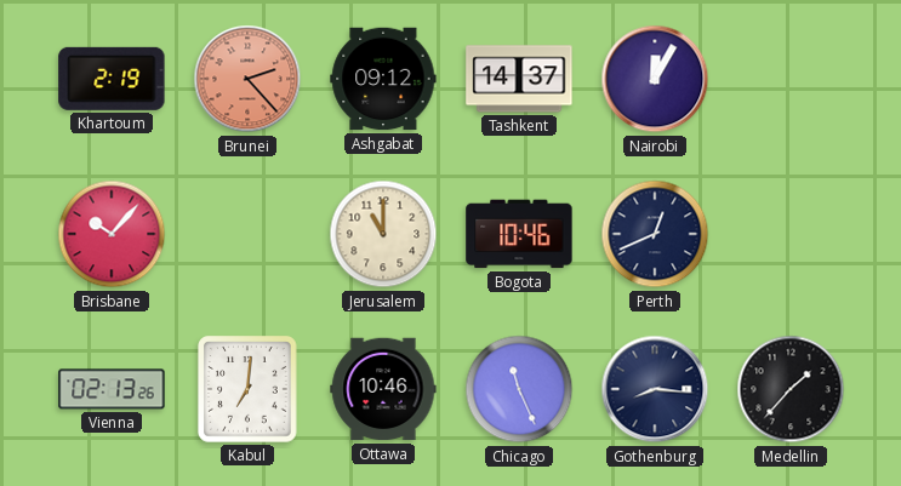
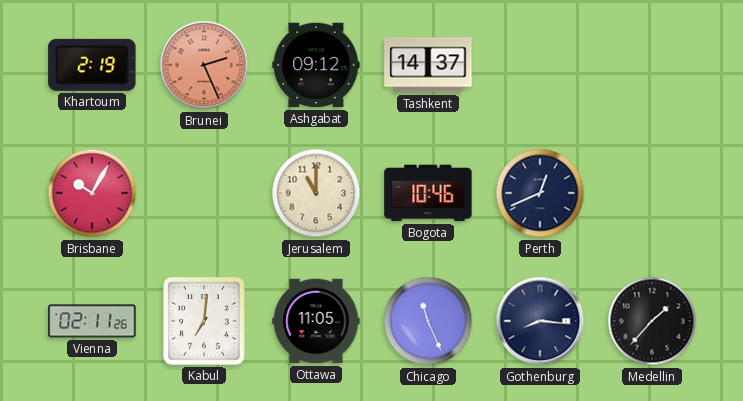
Brunei: 2:23 -> 2:26
Nairobi: 12:05 -> none
Brisbane: 10:07 -> 10:05
Vienna: 02:13 -> 02:11
Ottawa: 10:46 -> 11:05
